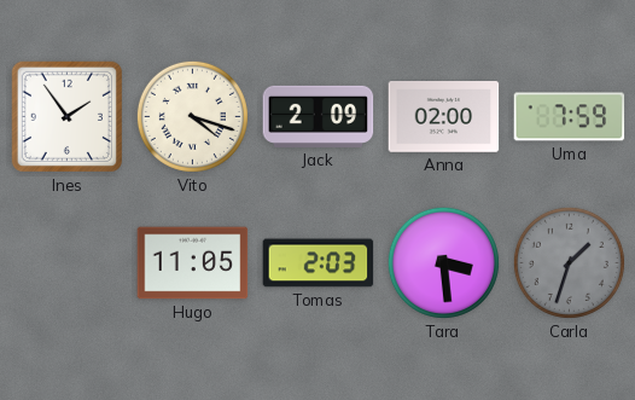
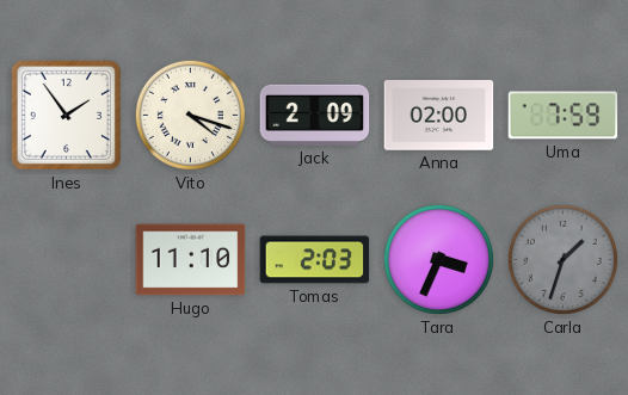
Hugo: 11:05 -> 11:10
Tara: 3:29 -> 3:34
